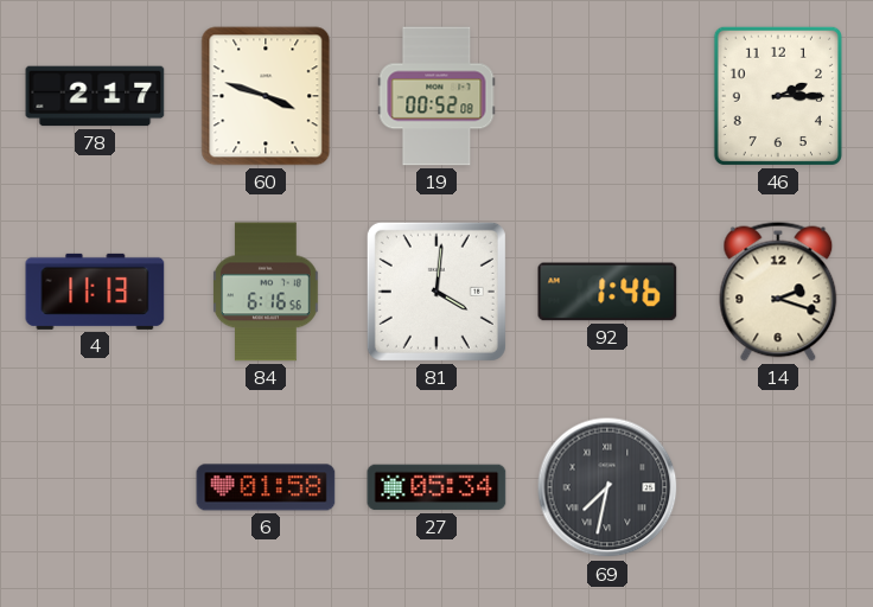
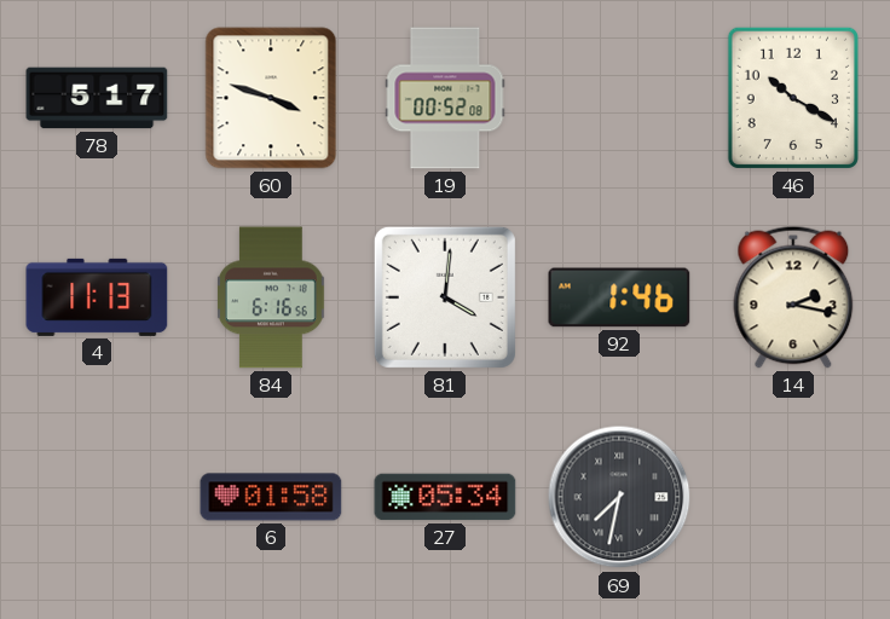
78: 2:17 -> 5:17
46: 2:15 -> 10:20
14: 2:18 -> 2:17
